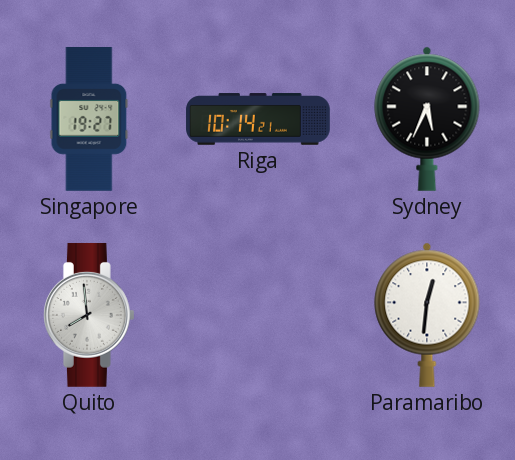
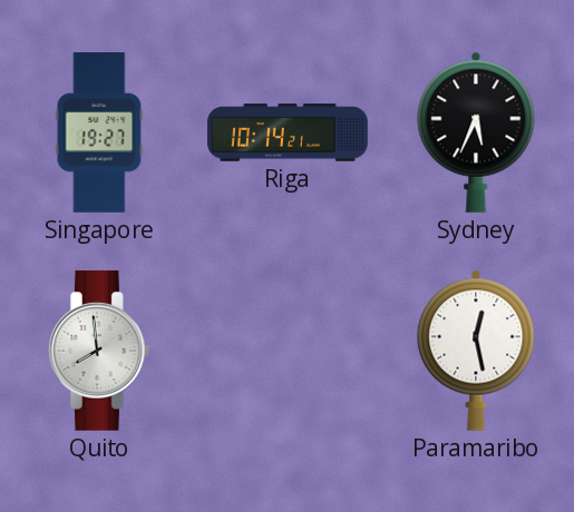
Paramaribo: 12:31 -> 12:28
